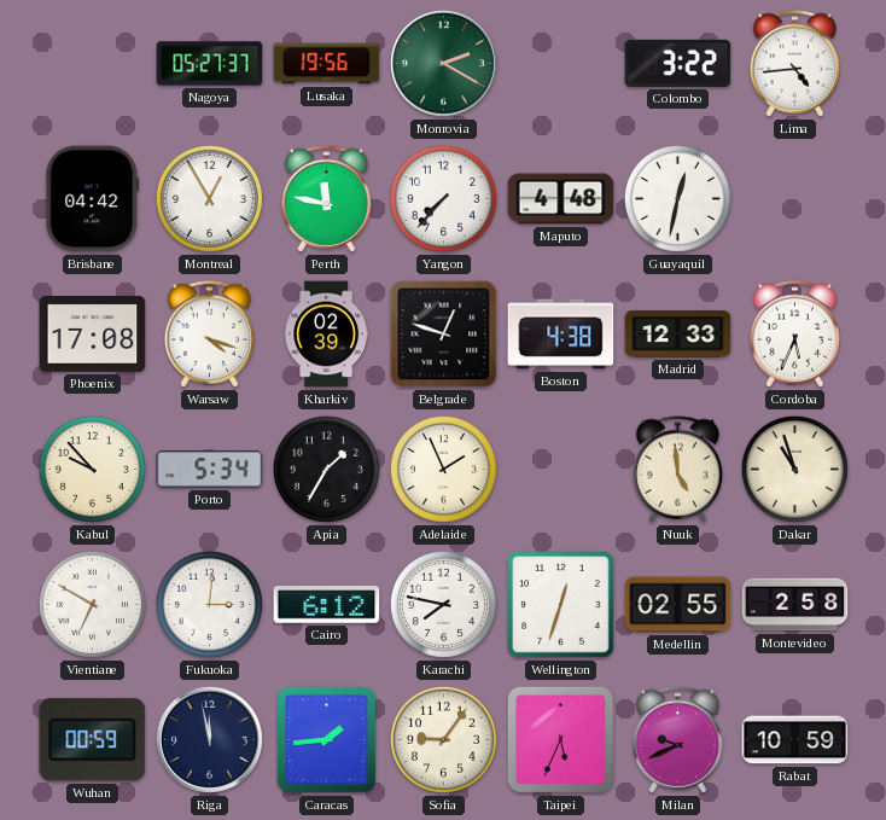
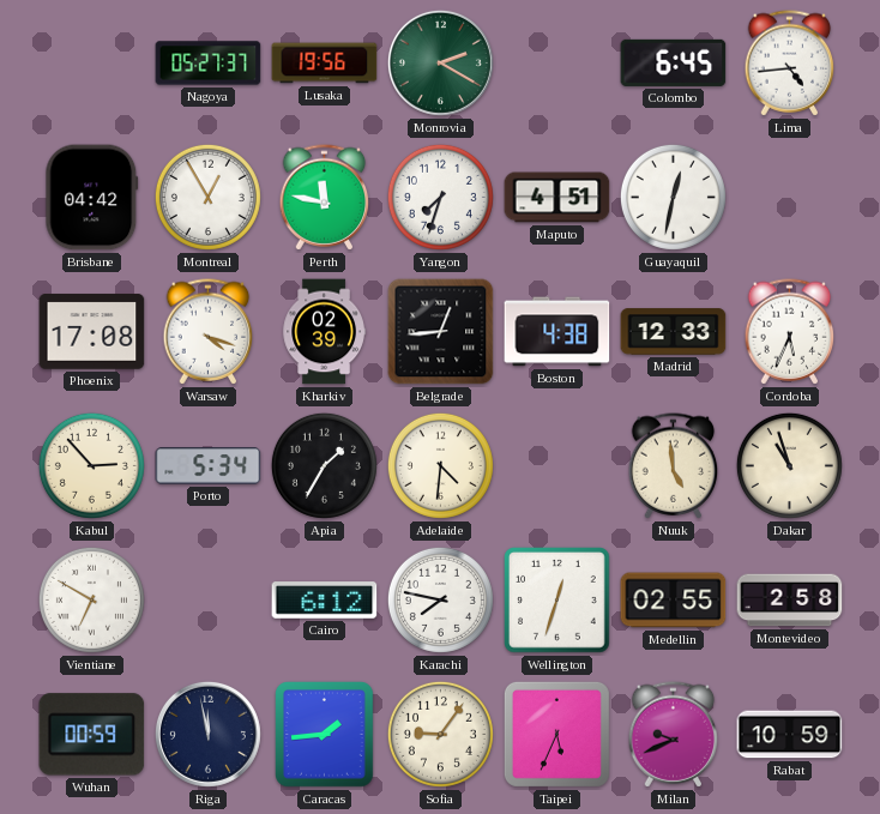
Colombo: 3:22 -> 6:45
Yangon: 7:37 -> 7:33
Maputo: 4:48 -> 4:51
Belgrade: 12:48 -> 12:44
Kabul: 9:53 -> 2:53
Adelaide: 1:56 -> 4:31
Fukuoka: 3:01 -> none
